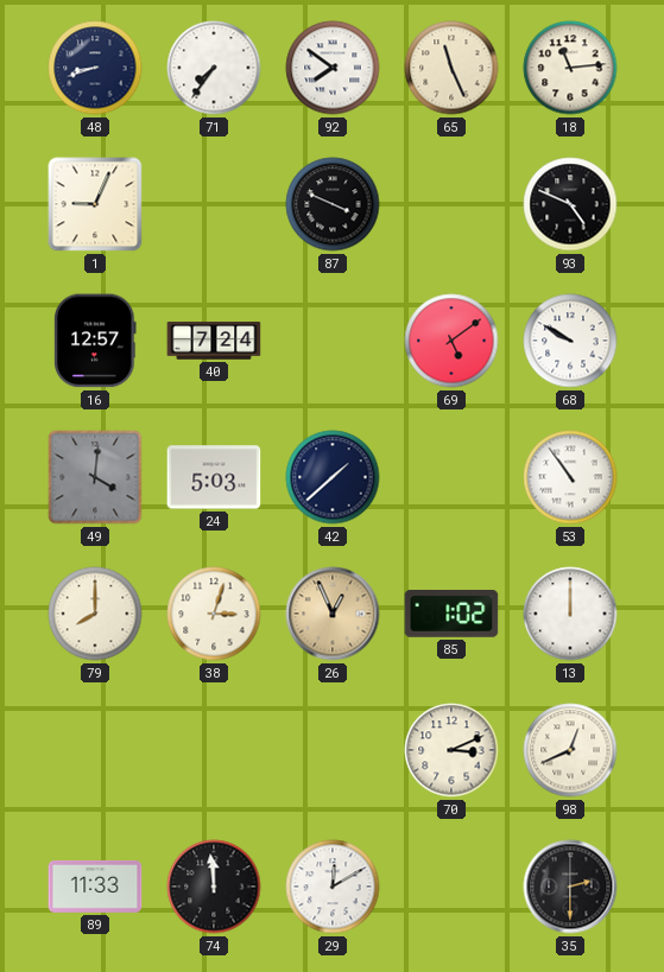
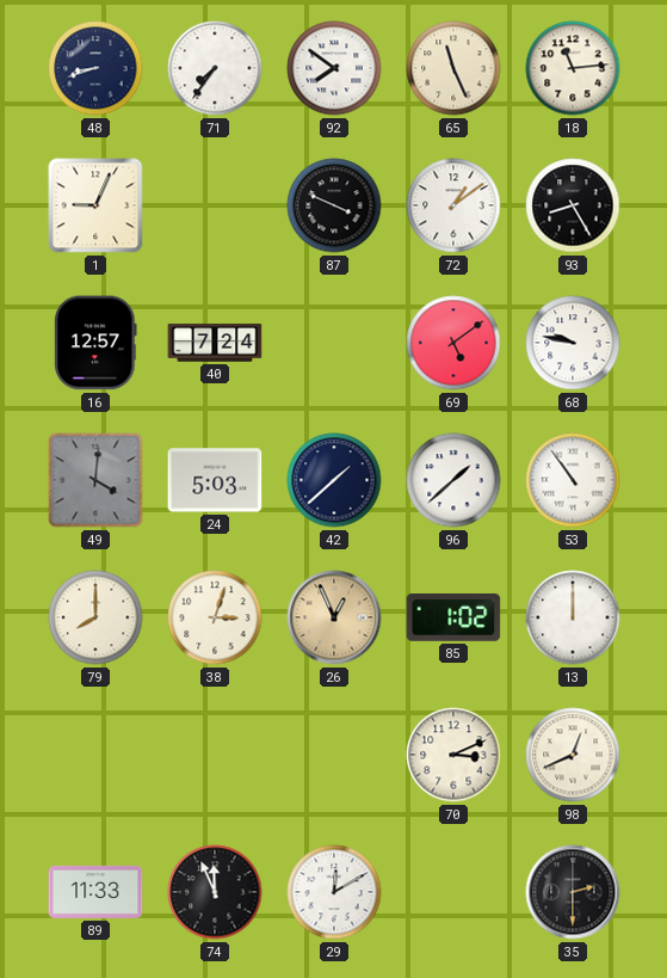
72: none -> 1:09
93: 4:49 -> 8:25
68: 9:50 -> 9:47
96: none -> 1:38
74: 11:59 -> 11:56
